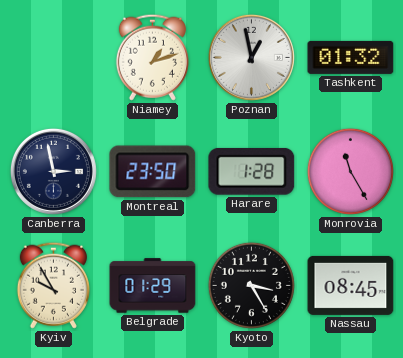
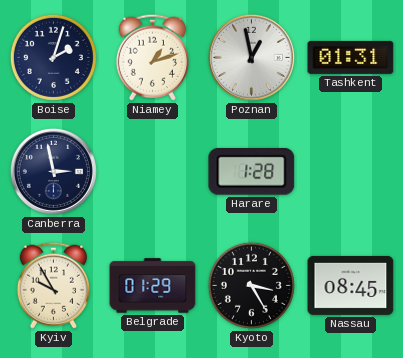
Boise: none -> 2:03
Tashkent: 01:32 -> 01:31
Montreal: 23:50 -> none
Monrovia: 11:25 -> none
